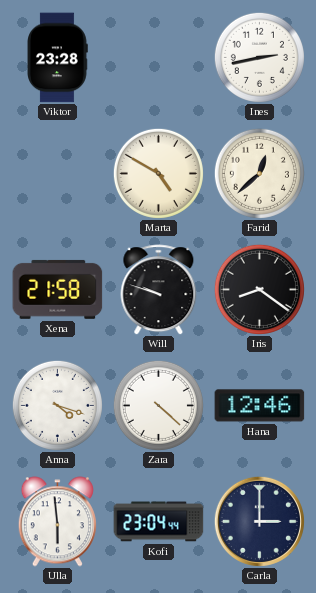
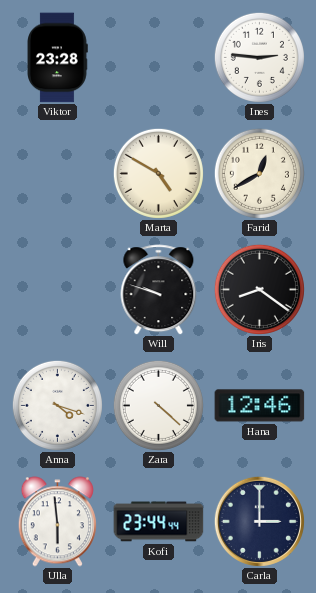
Ines: 2:43 -> 2:46
Farid: 12:38 -> 12:40
Xena: 21:58 -> none
Kofi: 23:04 -> 23:44
